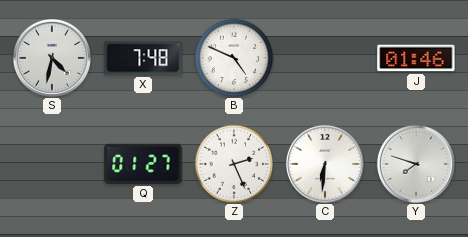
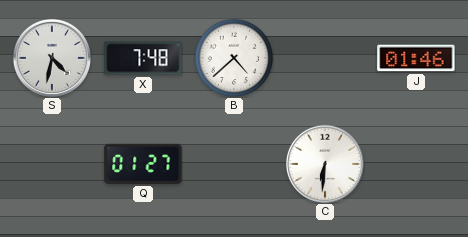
B: 4:49 -> 4:38
Z: 2:26 -> none
Y: 7:48 -> none
